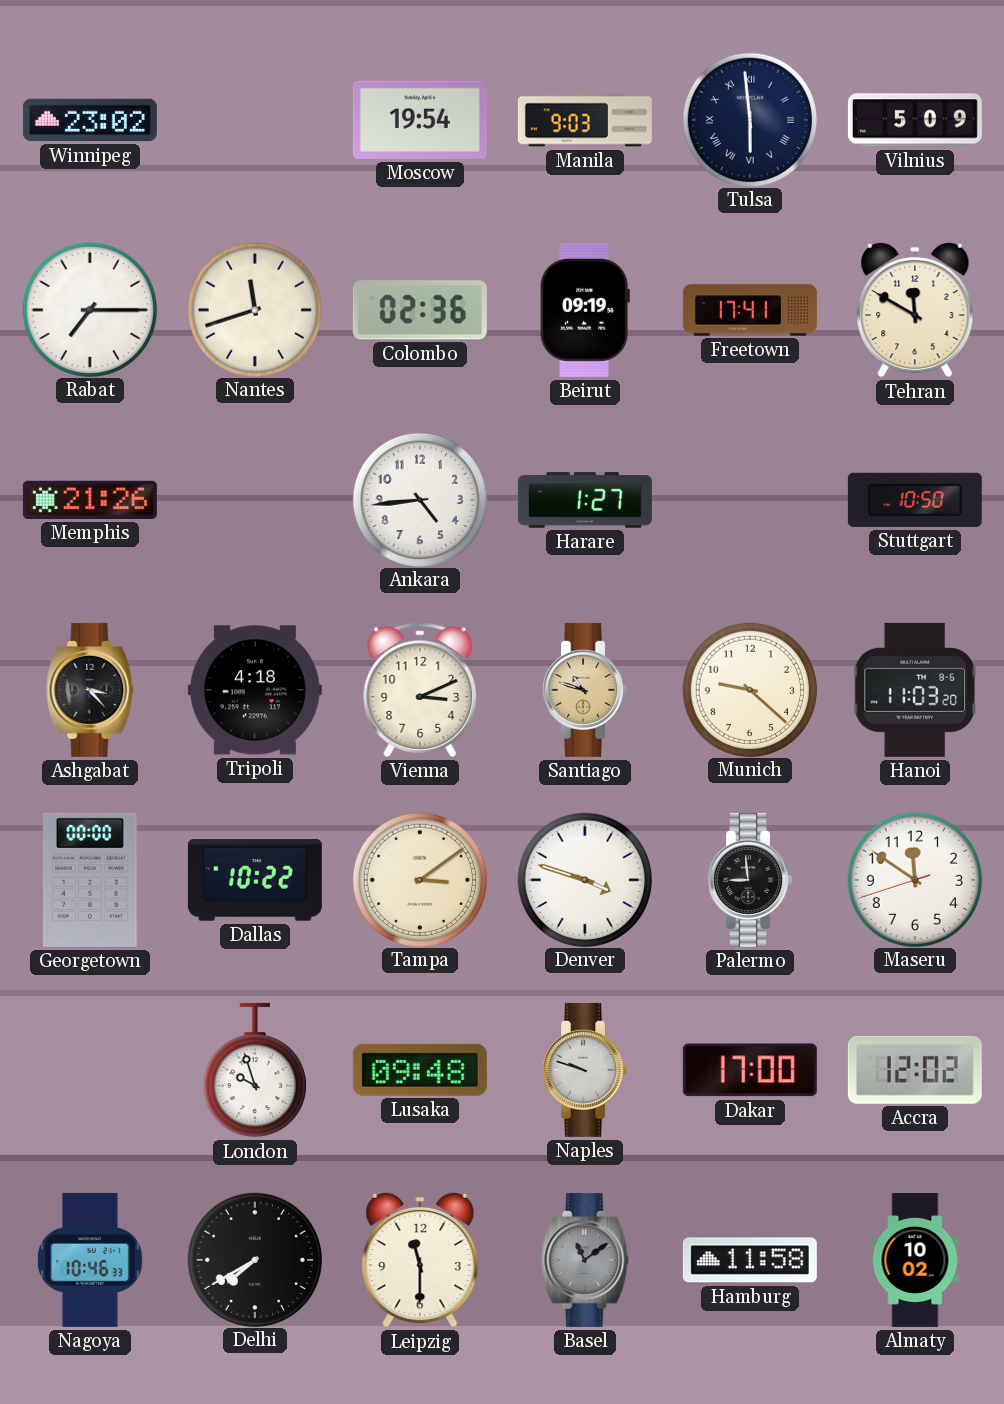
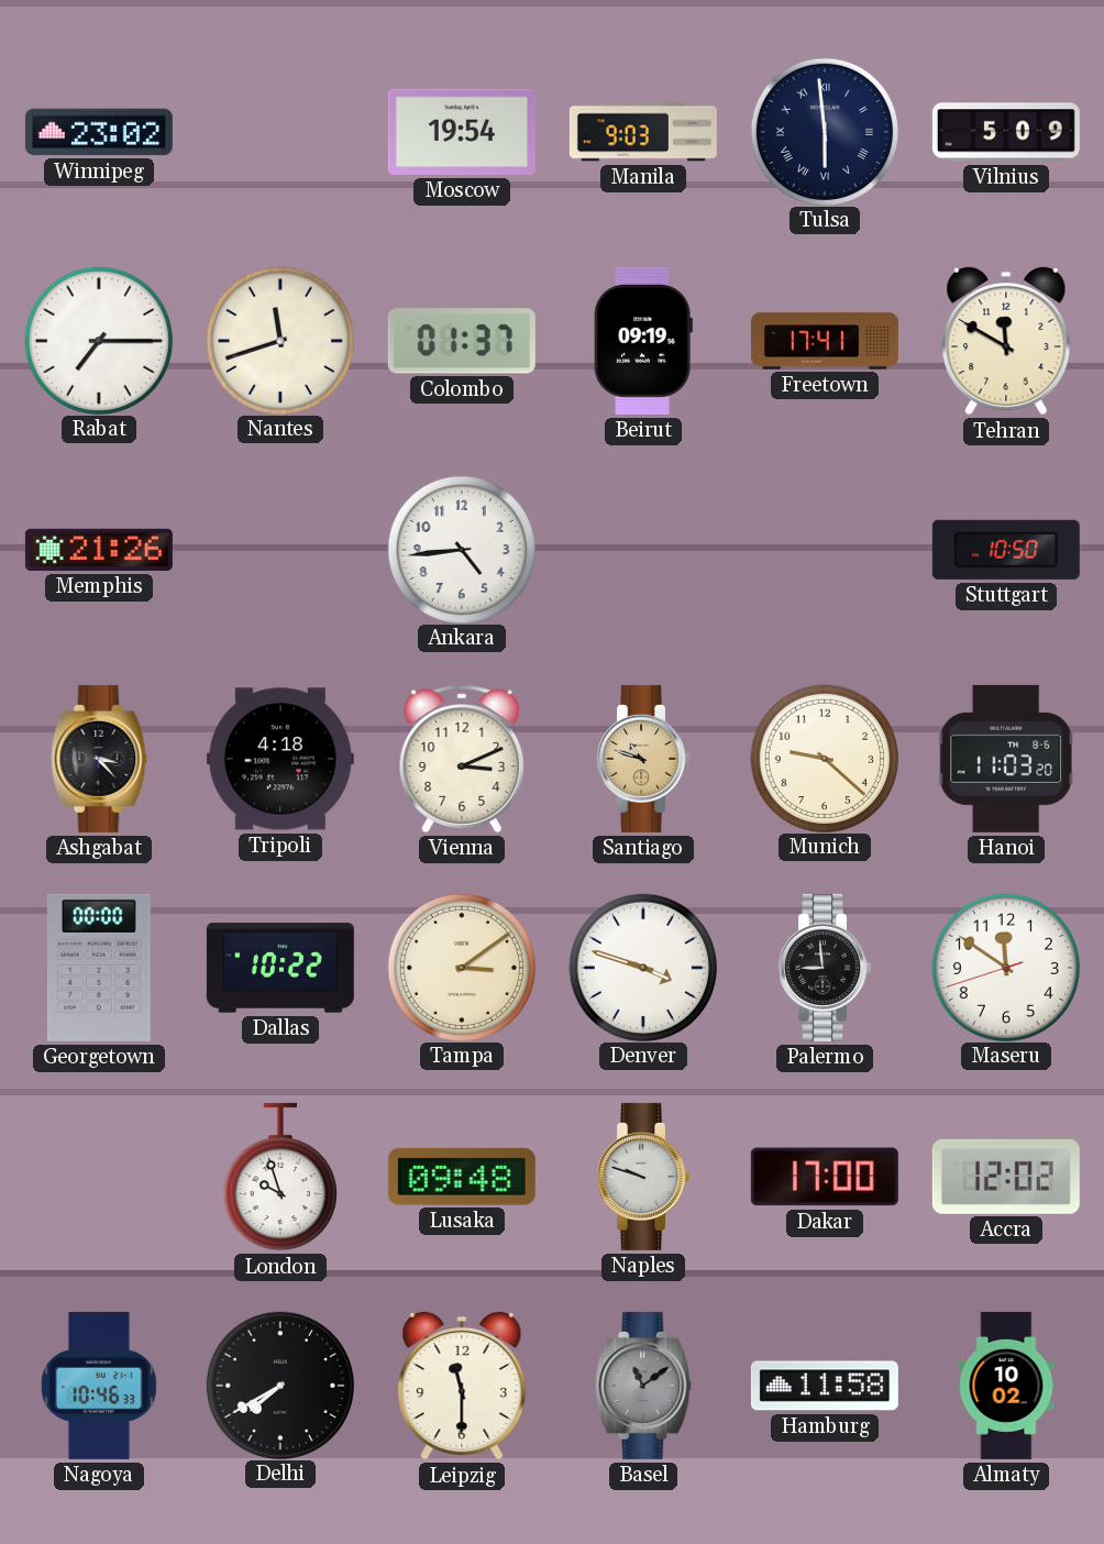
Colombo: 02:36 -> 01:37
Harare: 1:27 -> none
